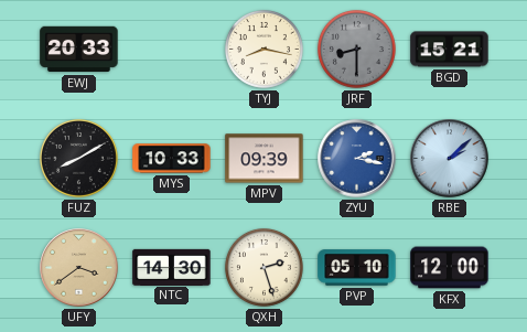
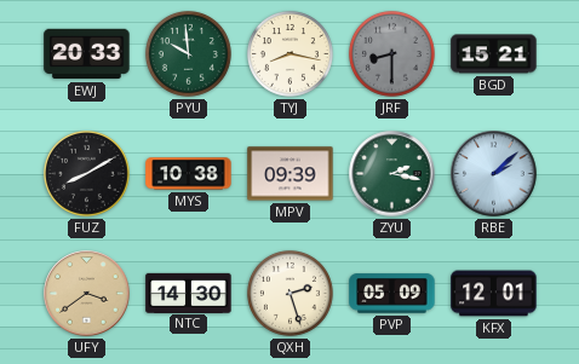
PYU: none -> 9:59
MYS: 10:33 -> 10:38
ZYU dial: blue -> green
PVP: 05:10 -> 05:09
KFX: 12:00 -> 12:01
